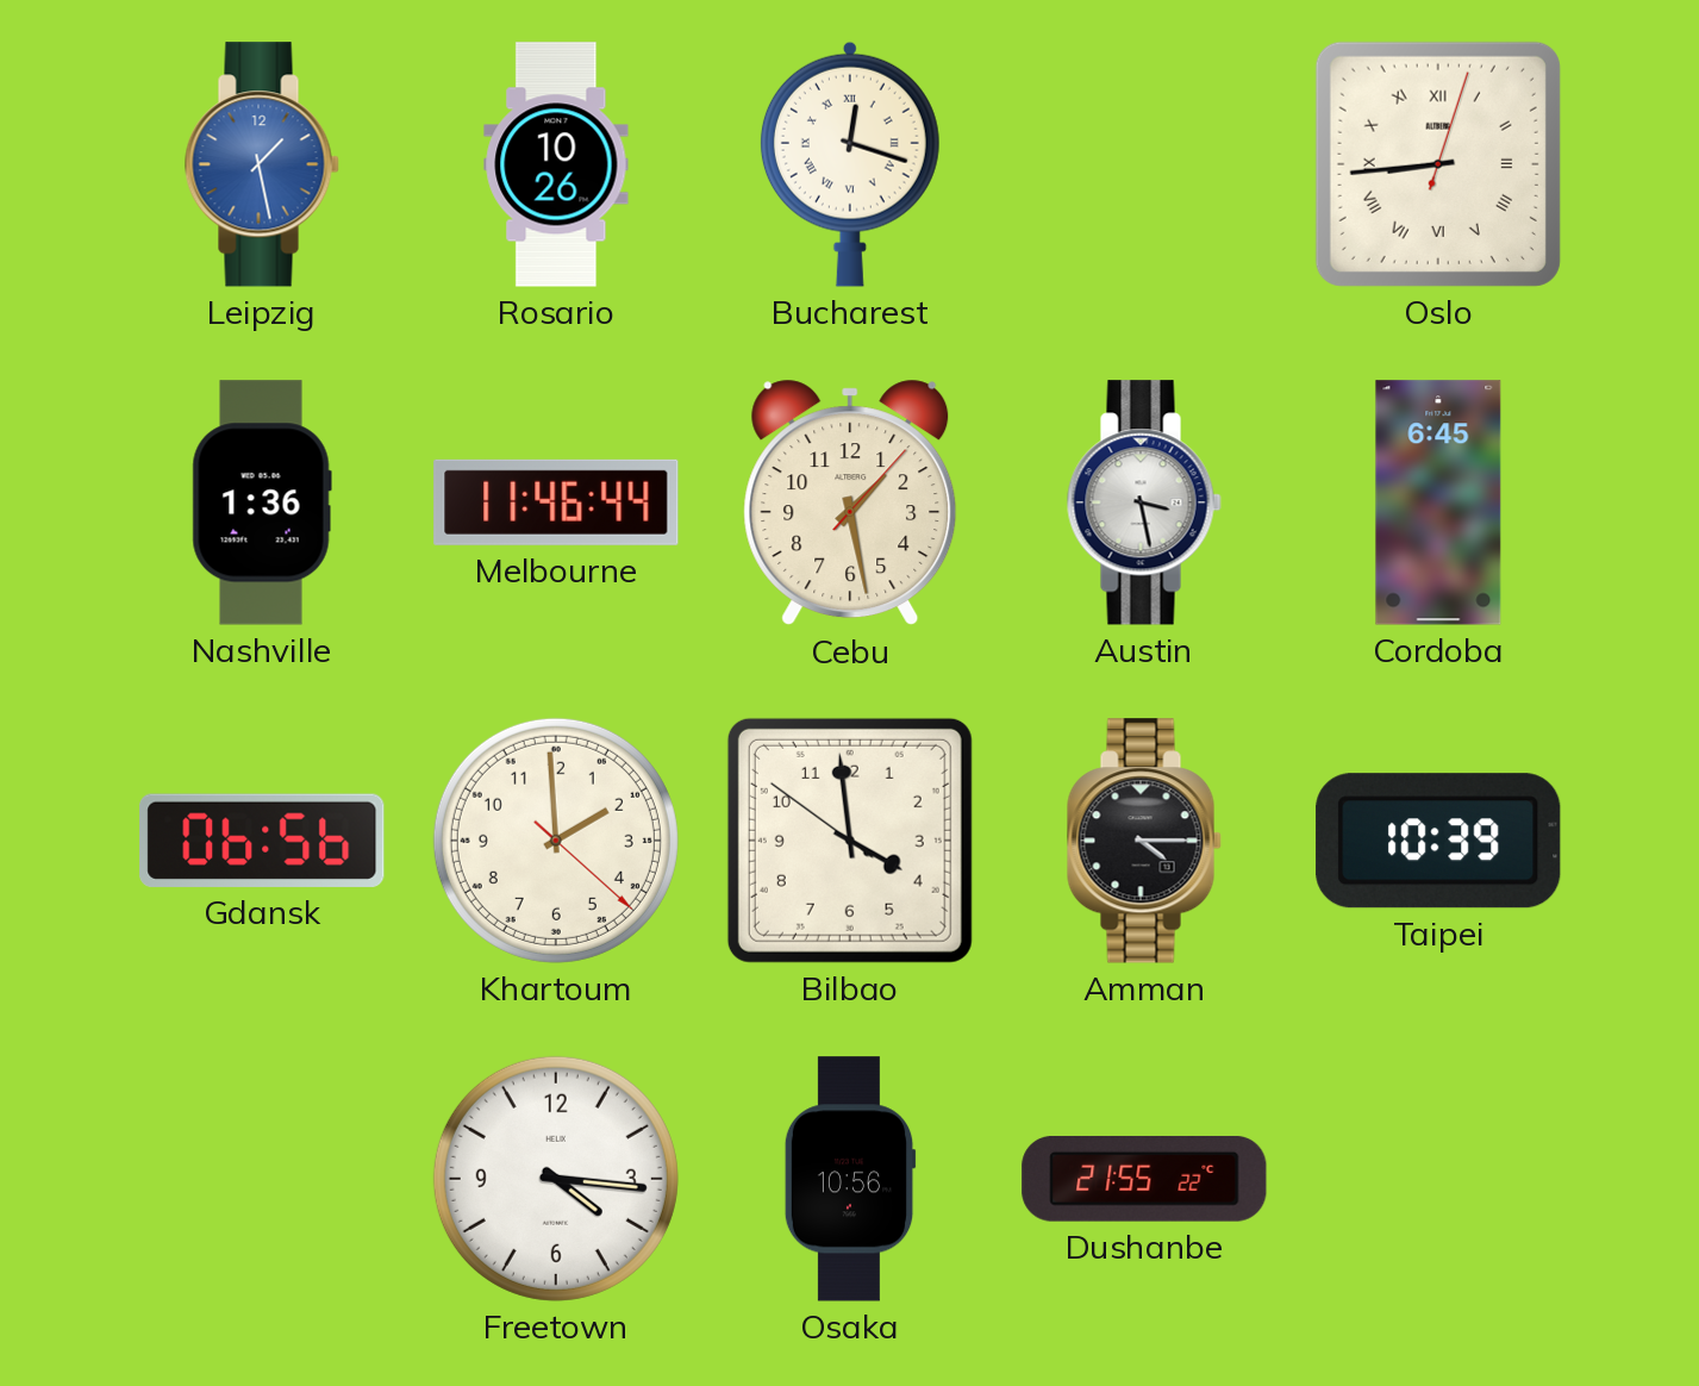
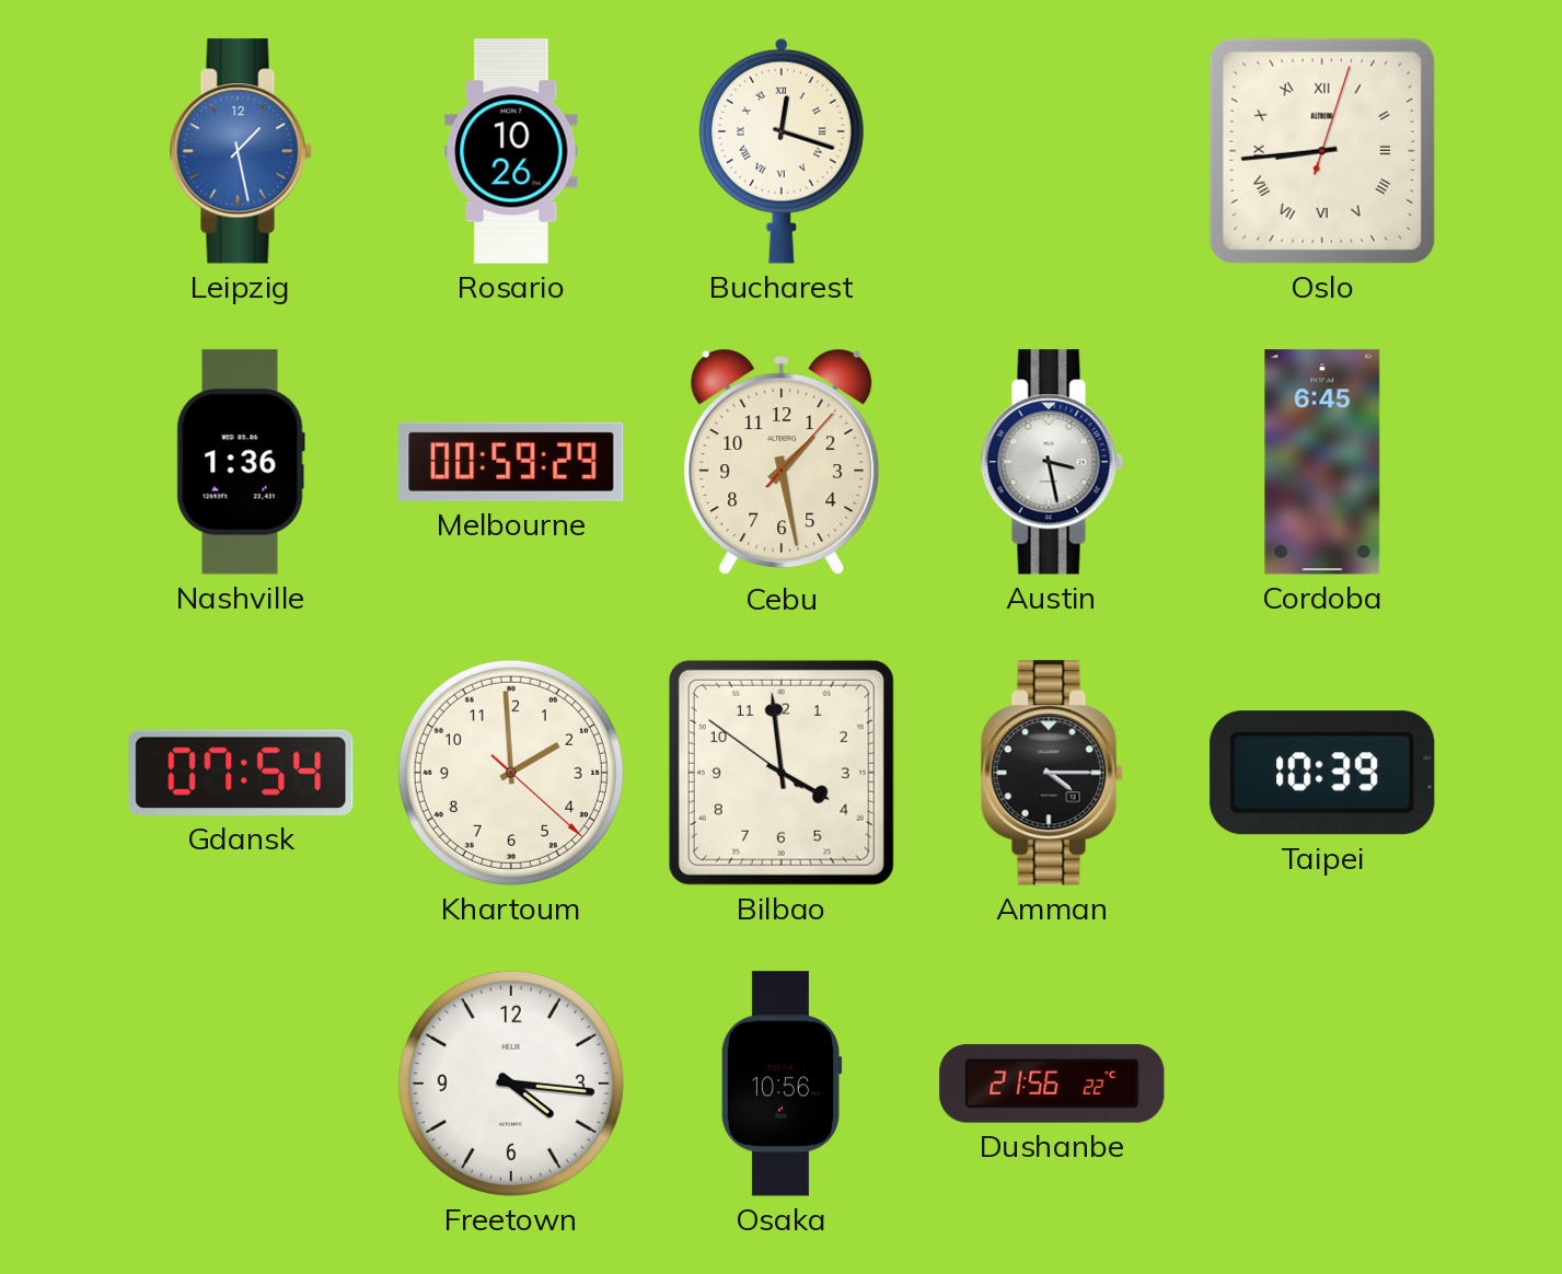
Melbourne: 11:46 -> 00:59
Gdansk: 06:56 -> 07:54
Dushanbe: 21:55 -> 21:56
